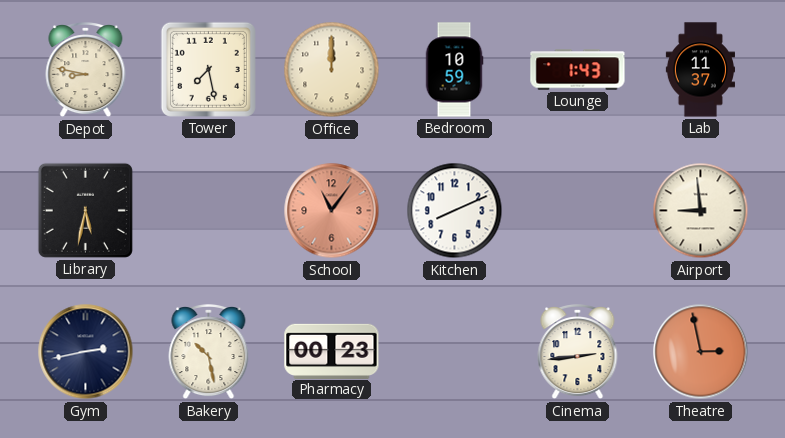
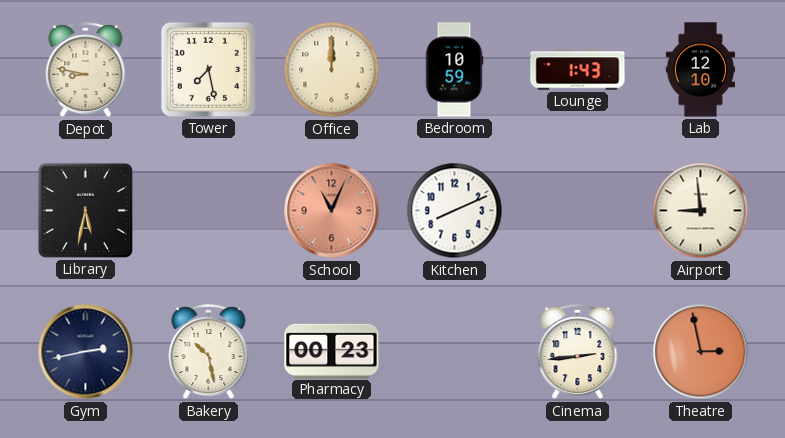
Lab: 11:37 -> 12:10
School: 11:06 -> 11:04
